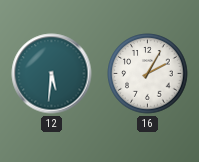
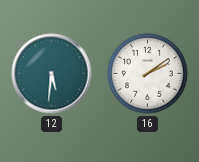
16: 2:05 -> 2:09
